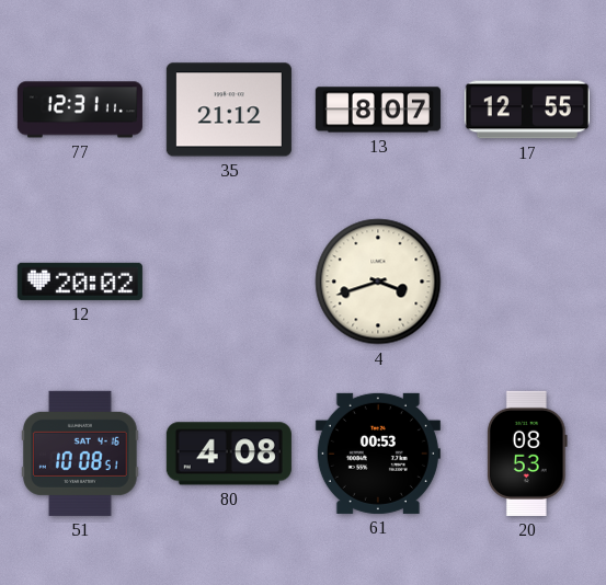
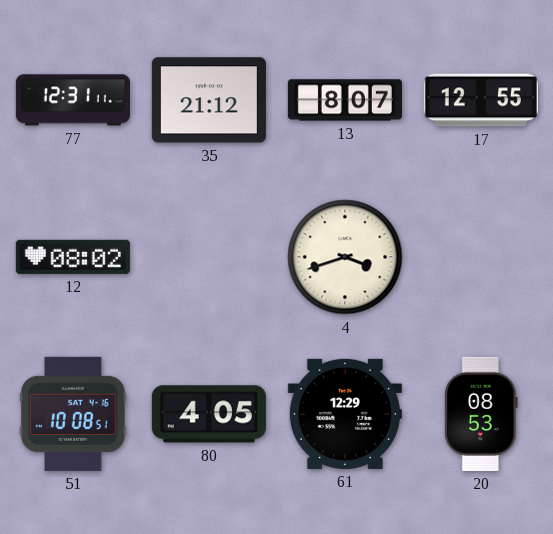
12: 20:02 -> 08:02
80: 4:08 -> 4:05
61: 00:53 -> 12:29
